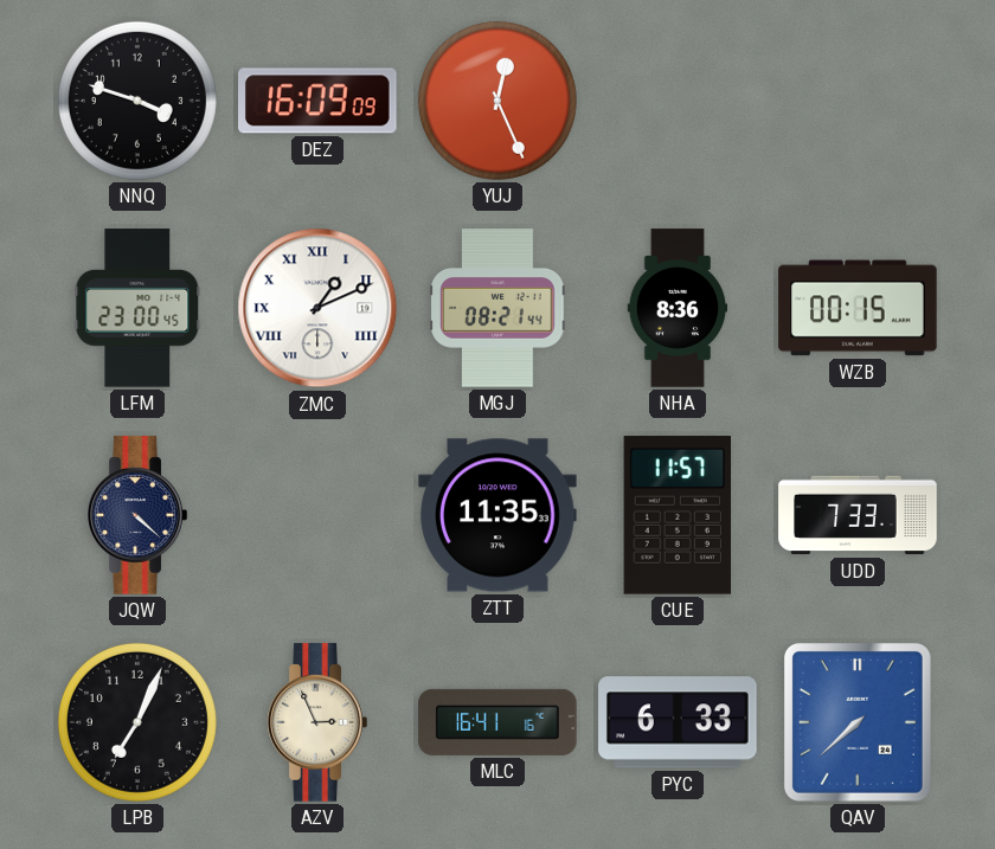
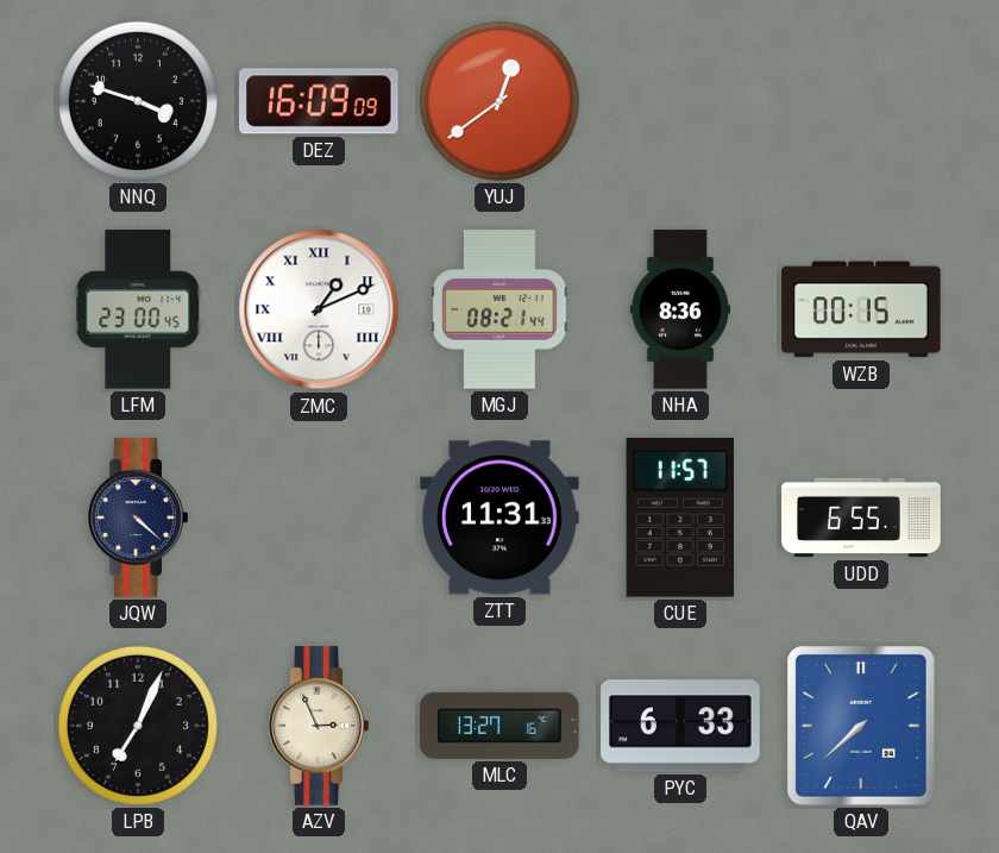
YUJ: 12:26 -> 12:39
ZTT: 11:35 -> 11:31
UDD: 7:33 -> 6:55
MLC: 16:41 -> 13:27
